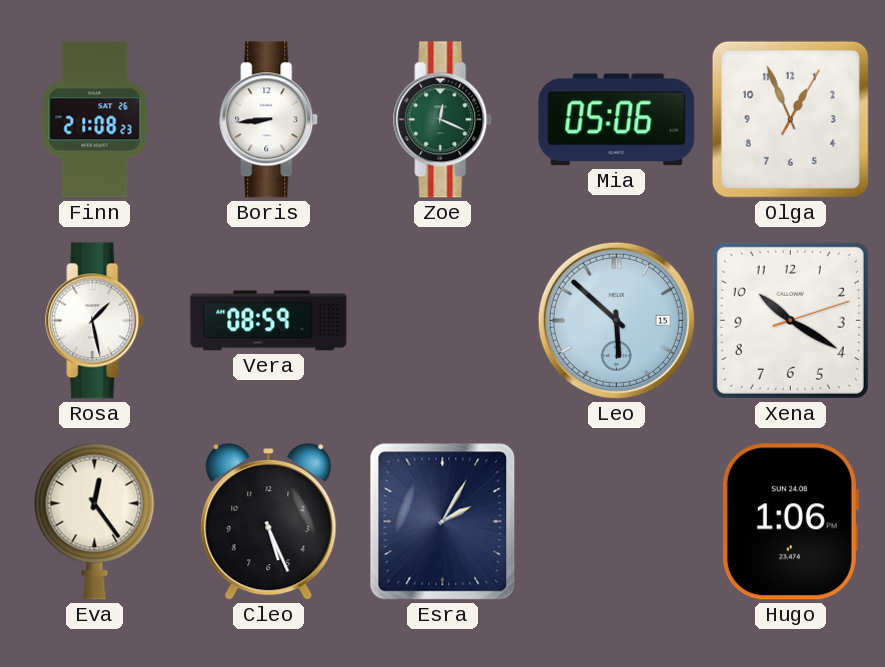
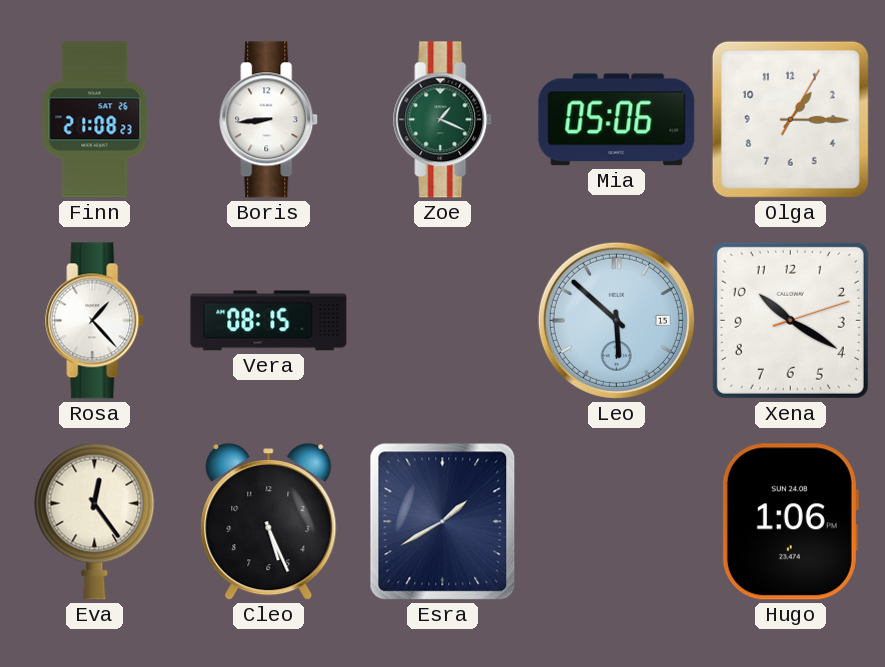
Zoe: 12:19 -> 1:19
Olga: 12:56 -> 1:15
Rosa: 1:28 -> 1:23
Vera: 08:59 -> 08:15
Esra: 2:05 -> 1:40
